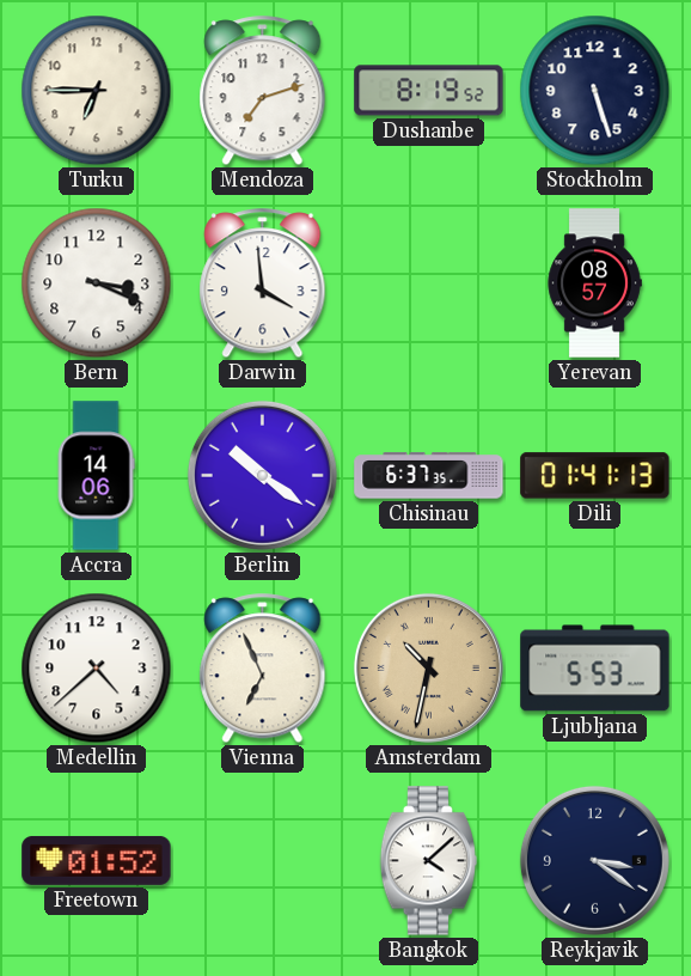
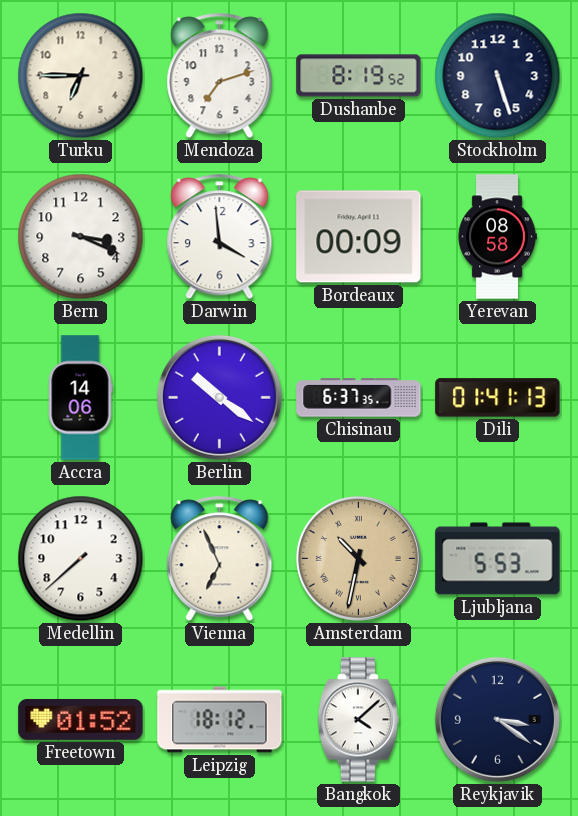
Bordeaux: none -> 00:09
Yerevan: 08:57 -> 08:58
Medellin: 4:38 -> 7:38
Leipzig: none -> 18:12
